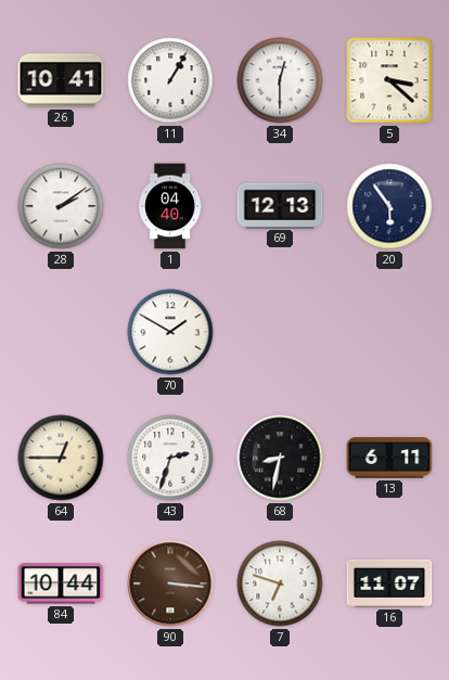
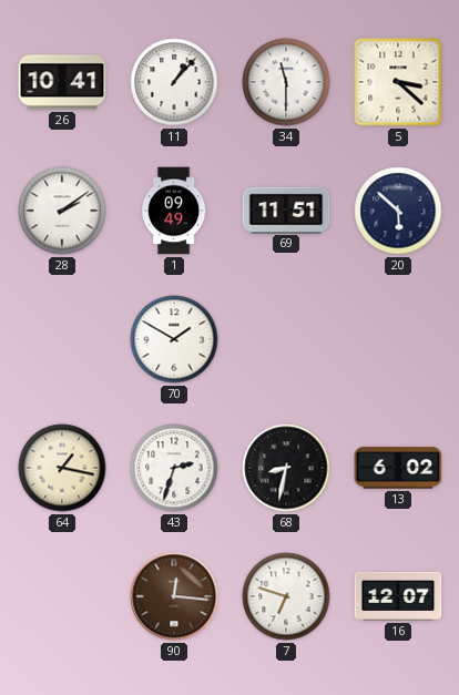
11: 1:05 -> 1:07
34: 12:30 -> 11:30
1: 04:40 -> 09:49
69: 12:13 -> 11:51
20: 5:54 -> 5:52
64: 12:45 -> 1:17
13: 6:11 -> 6:02
84: 10:44 -> none
90: 3:16 -> 12:16
16: 11:07 -> 12:07
